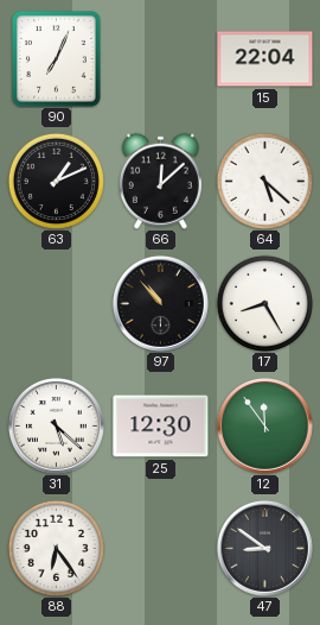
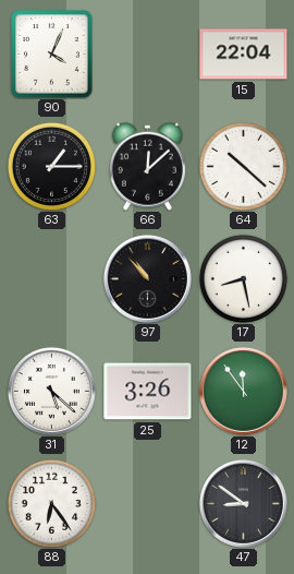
90: 7:04 -> 4:04
63: 1:11 -> 1:15
64: 5:22 -> 10:22
17: 8:25 -> 8:28
25: 12:30 -> 3:26
